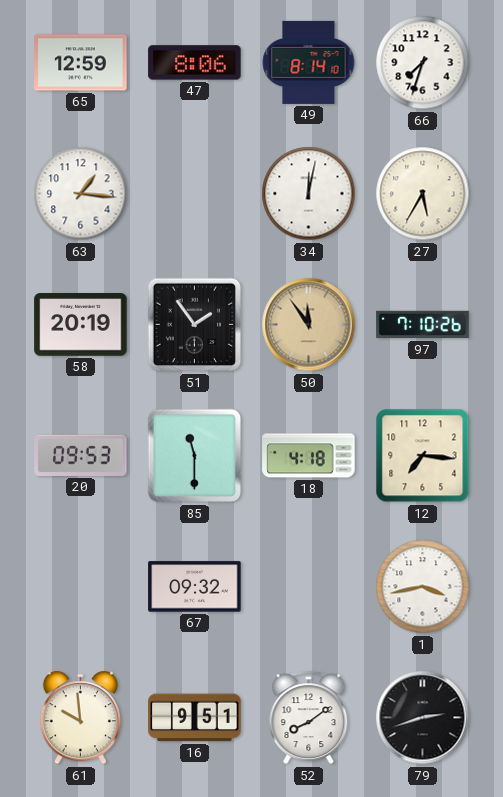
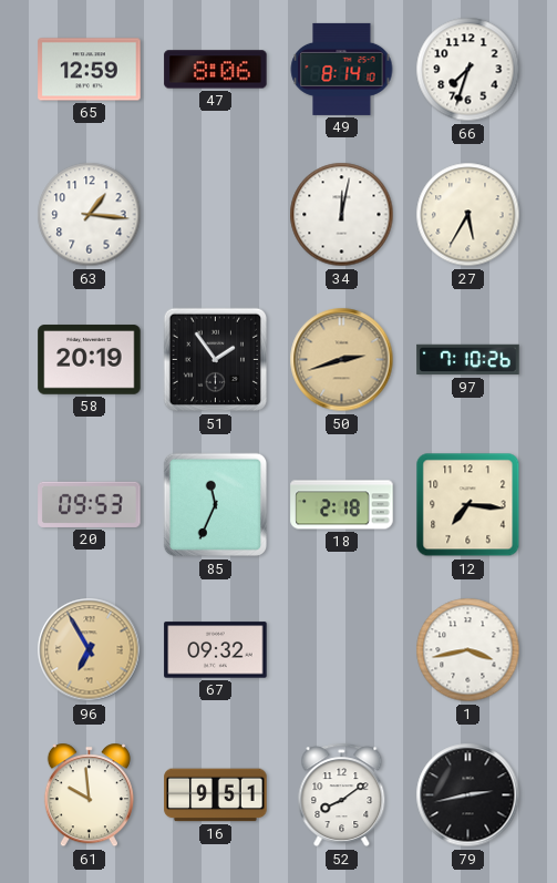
50: 11:54 -> 2:42
85: 11:30 -> 11:34
18: 4:18 -> 2:18
96: none -> 6:55
79: 2:42 -> 2:43
